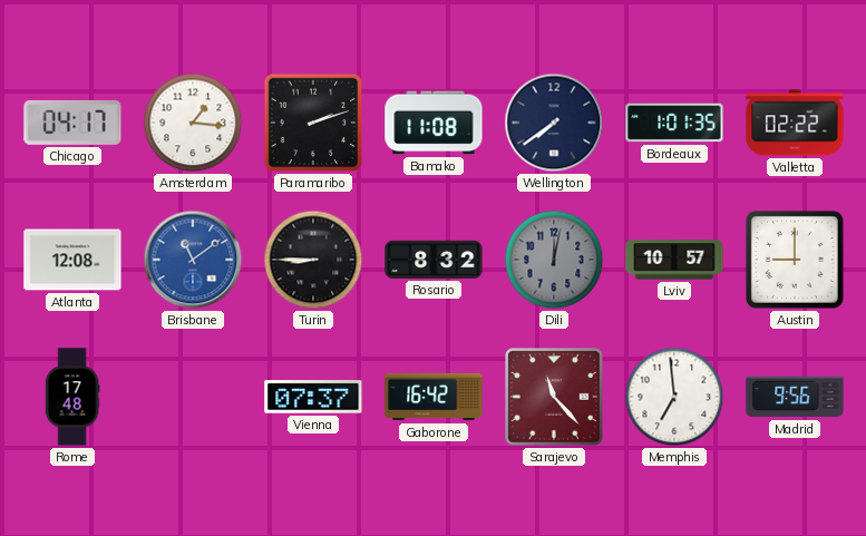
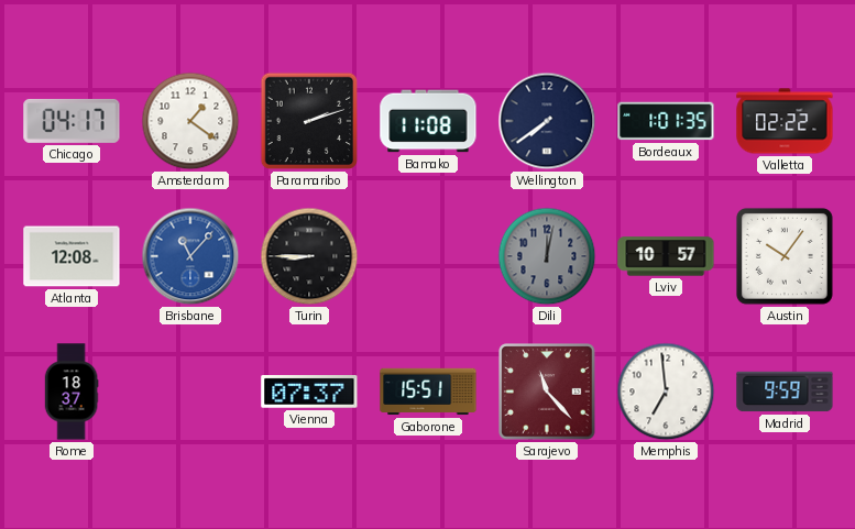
Amsterdam: 1:16 -> 1:21
Brisbane: 11:09 -> 11:07
Rosario: 8:32 -> none
Austin: 9:00 -> 10:06
Rome: 17:48 -> 18:37
Gaborone: 16:42 -> 15:51
Madrid: 9:56 -> 9:59
